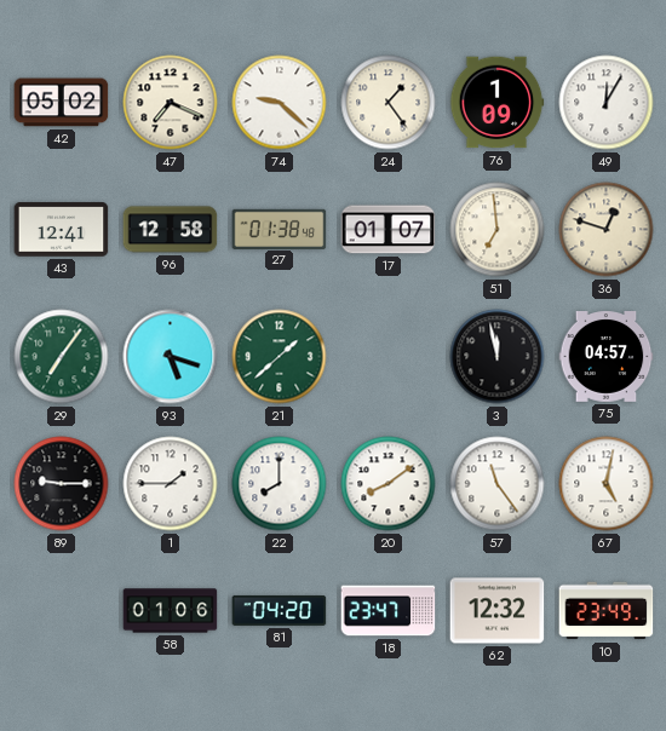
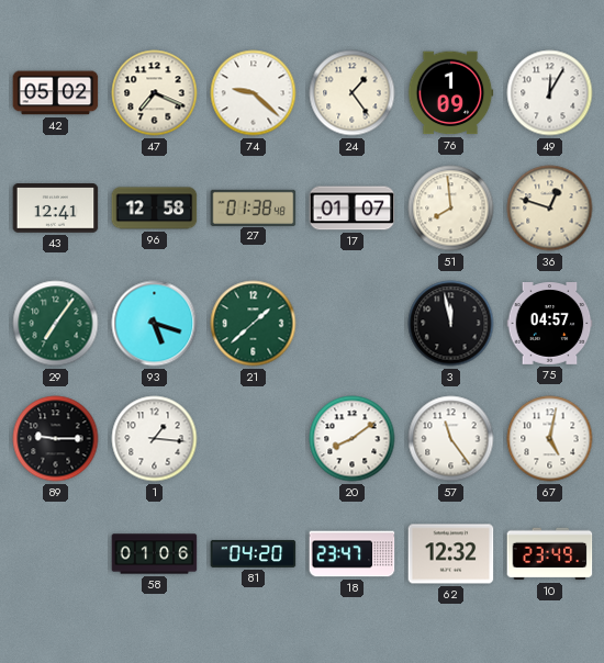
51: 6:59 -> 7:59
1: 1:45 -> 1:16
22: 8:00 -> none
